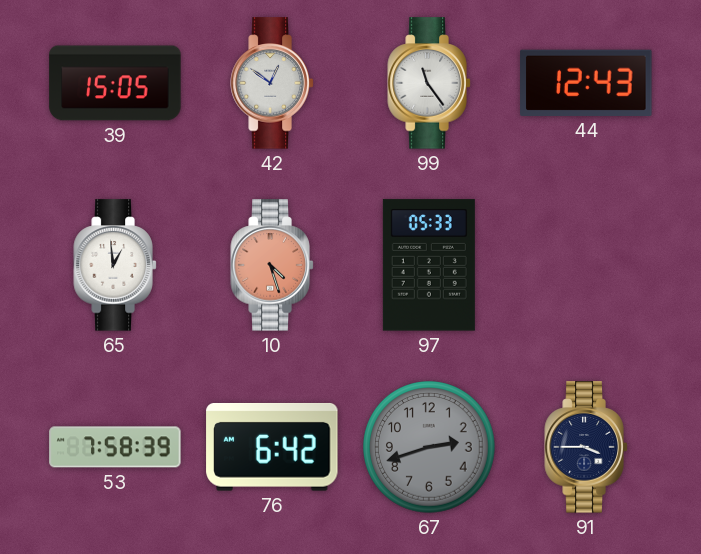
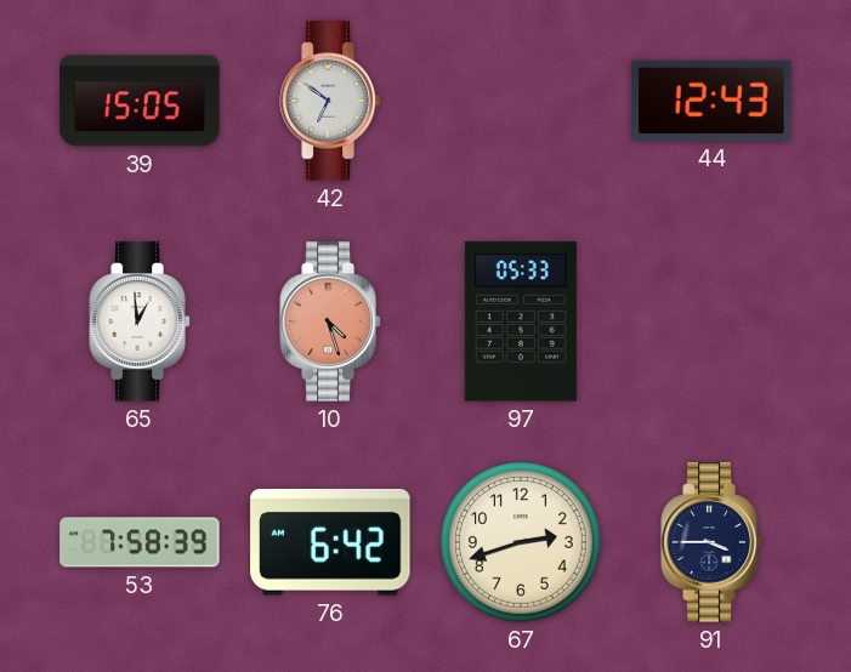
42: 12:51 -> 6:51
99: 11:24 -> none
67 dial: grey -> cream
